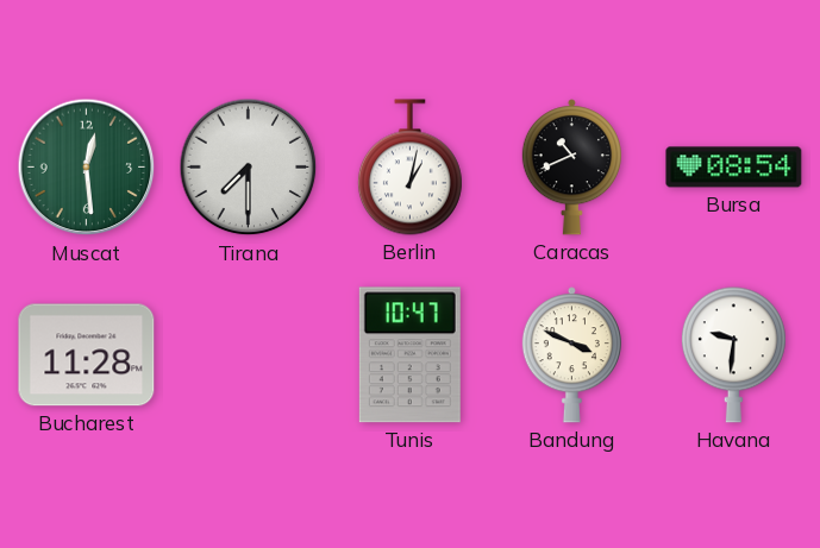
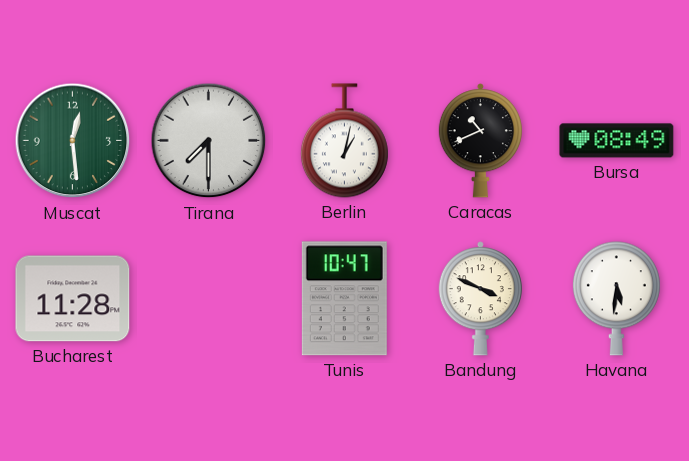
Bursa: 08:54 -> 08:49
Havana: 9:31 -> 5:31
